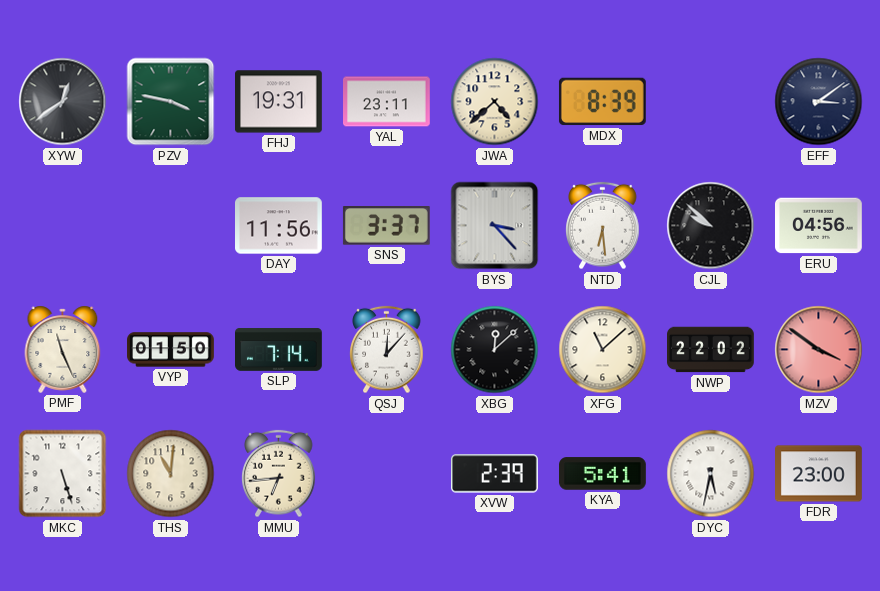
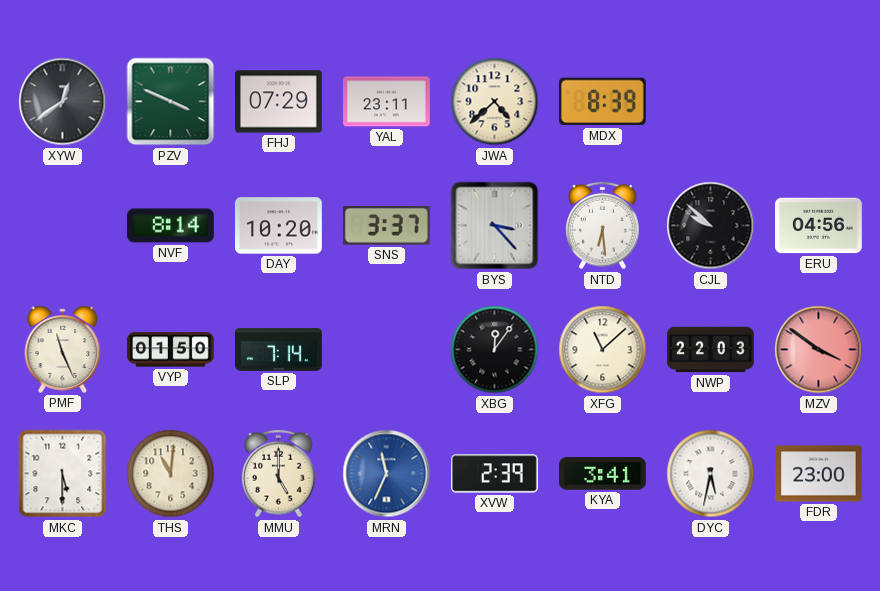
PZV: 3:47 -> 3:49
FHJ: 19:31 -> 07:29
EFF: 3:09 -> none
NVF: none -> 8:14
DAY: 11:56 -> 10:20
QSJ: 12:07 -> none
XBG: 12:08 -> 12:06
NWP: 22:02 -> 22:03
MKC: 5:27 -> 5:30
MMU: 6:44 -> 5:00
MRN: none -> 11:34
KYA: 5:41 -> 3:41
